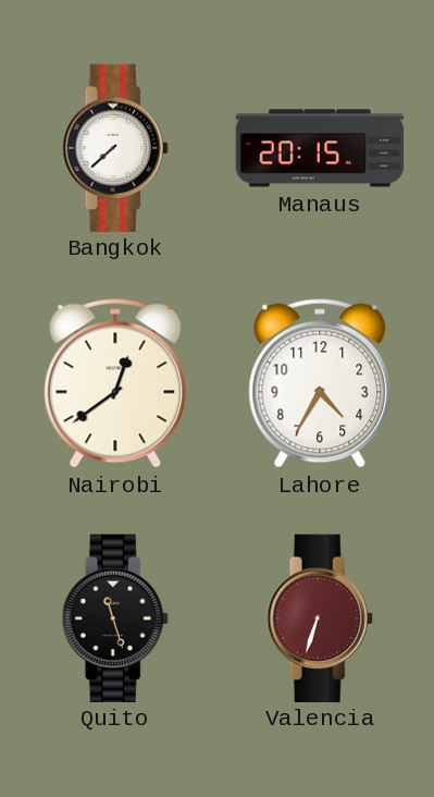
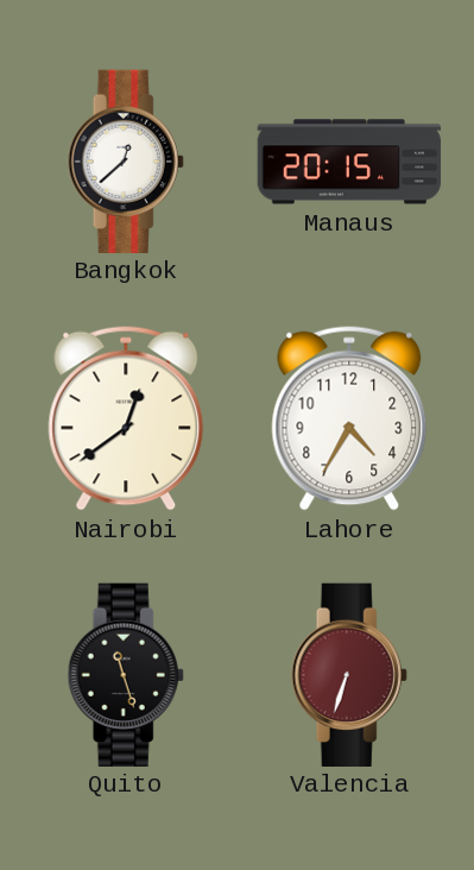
Bangkok: 7:38 -> 12:38
